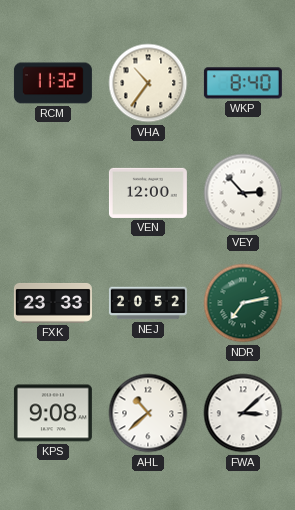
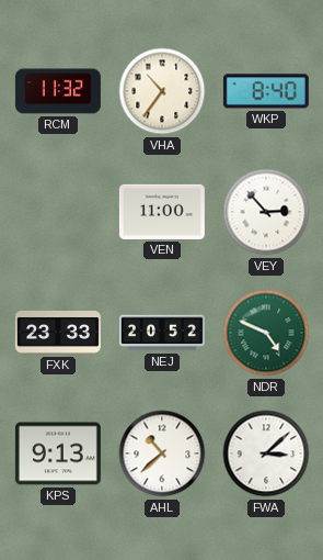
VEN: 12:00 -> 11:00
NDR: 7:13 -> 4:49
KPS: 9:08 -> 9:13
